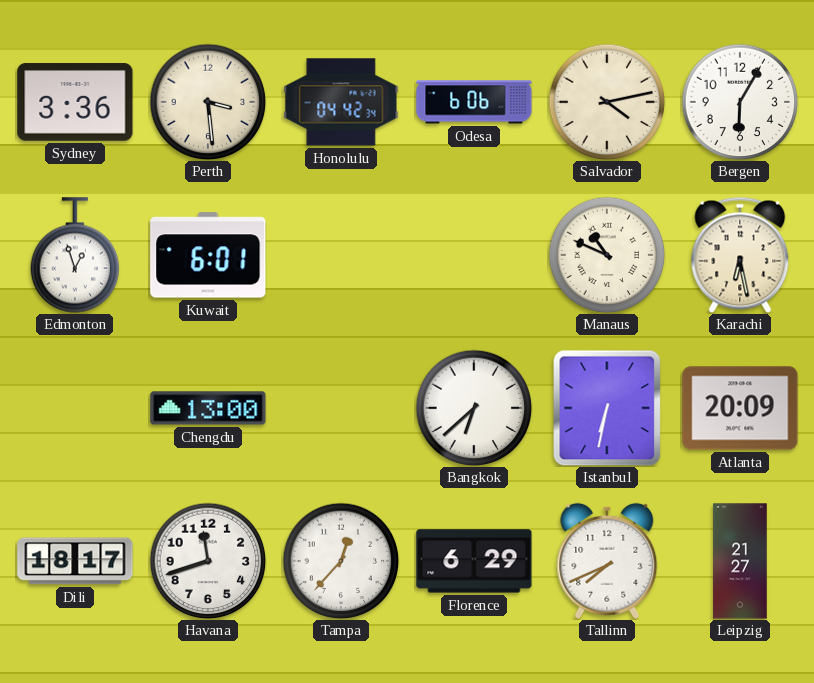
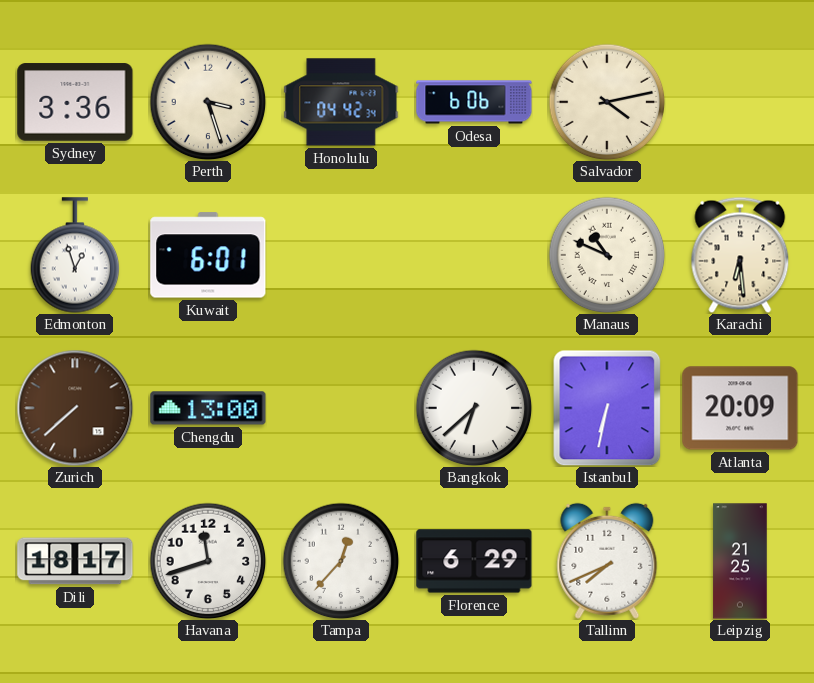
Perth: 3:29 -> 3:27
Bergen: 6:05 -> none
Karachi: 6:28 -> 6:29
Zurich: none -> 7:38
Leipzig: 21:27 -> 21:25
